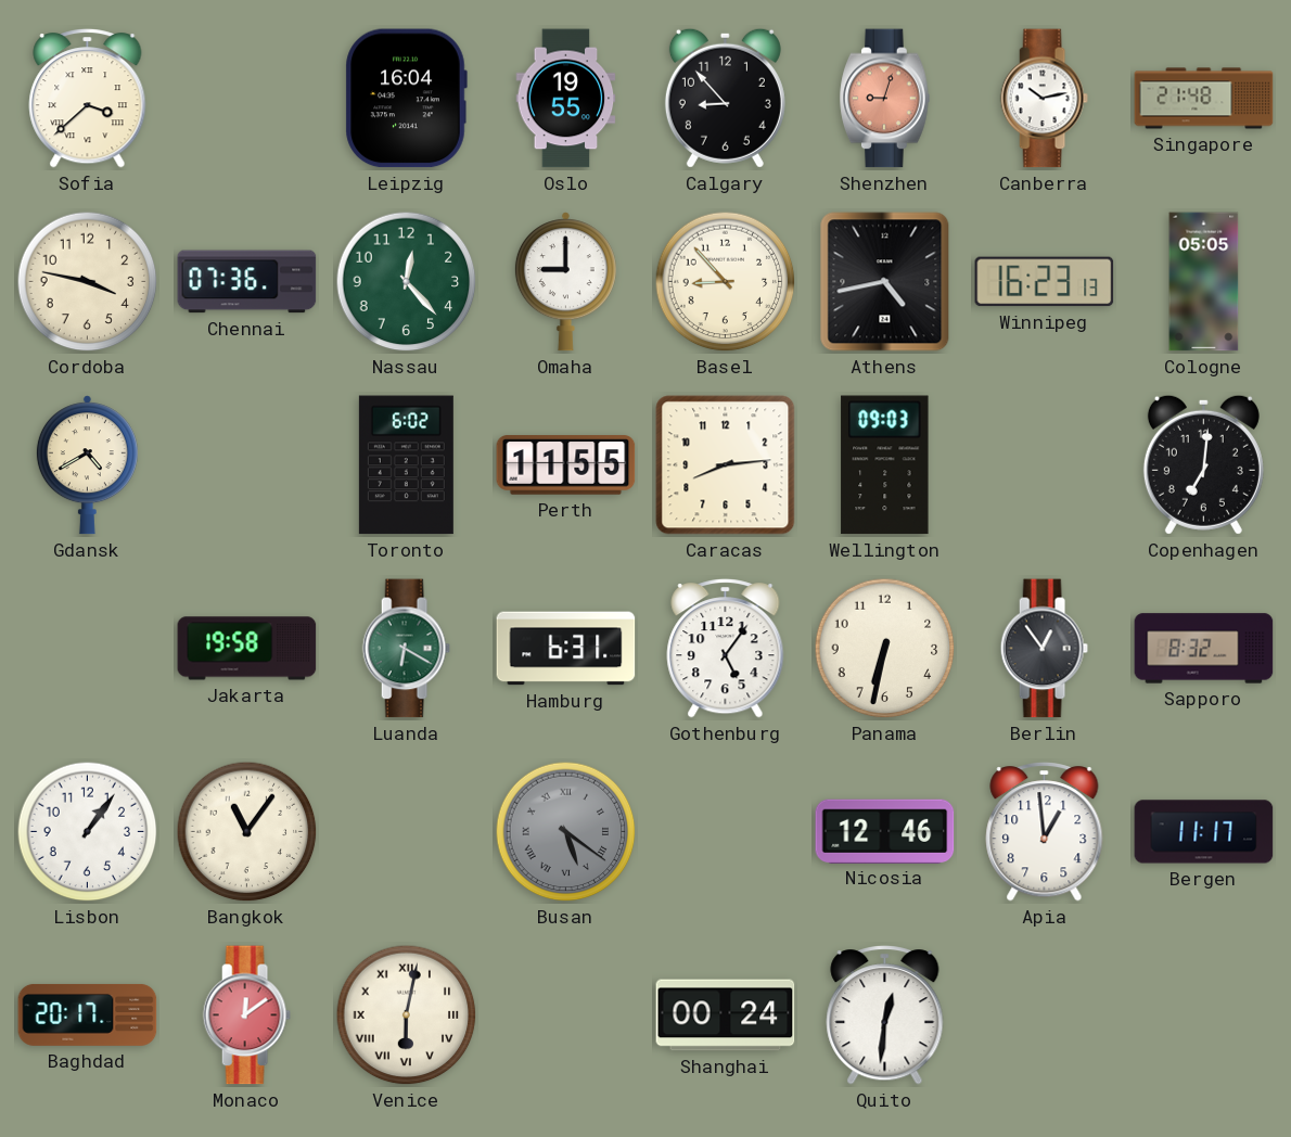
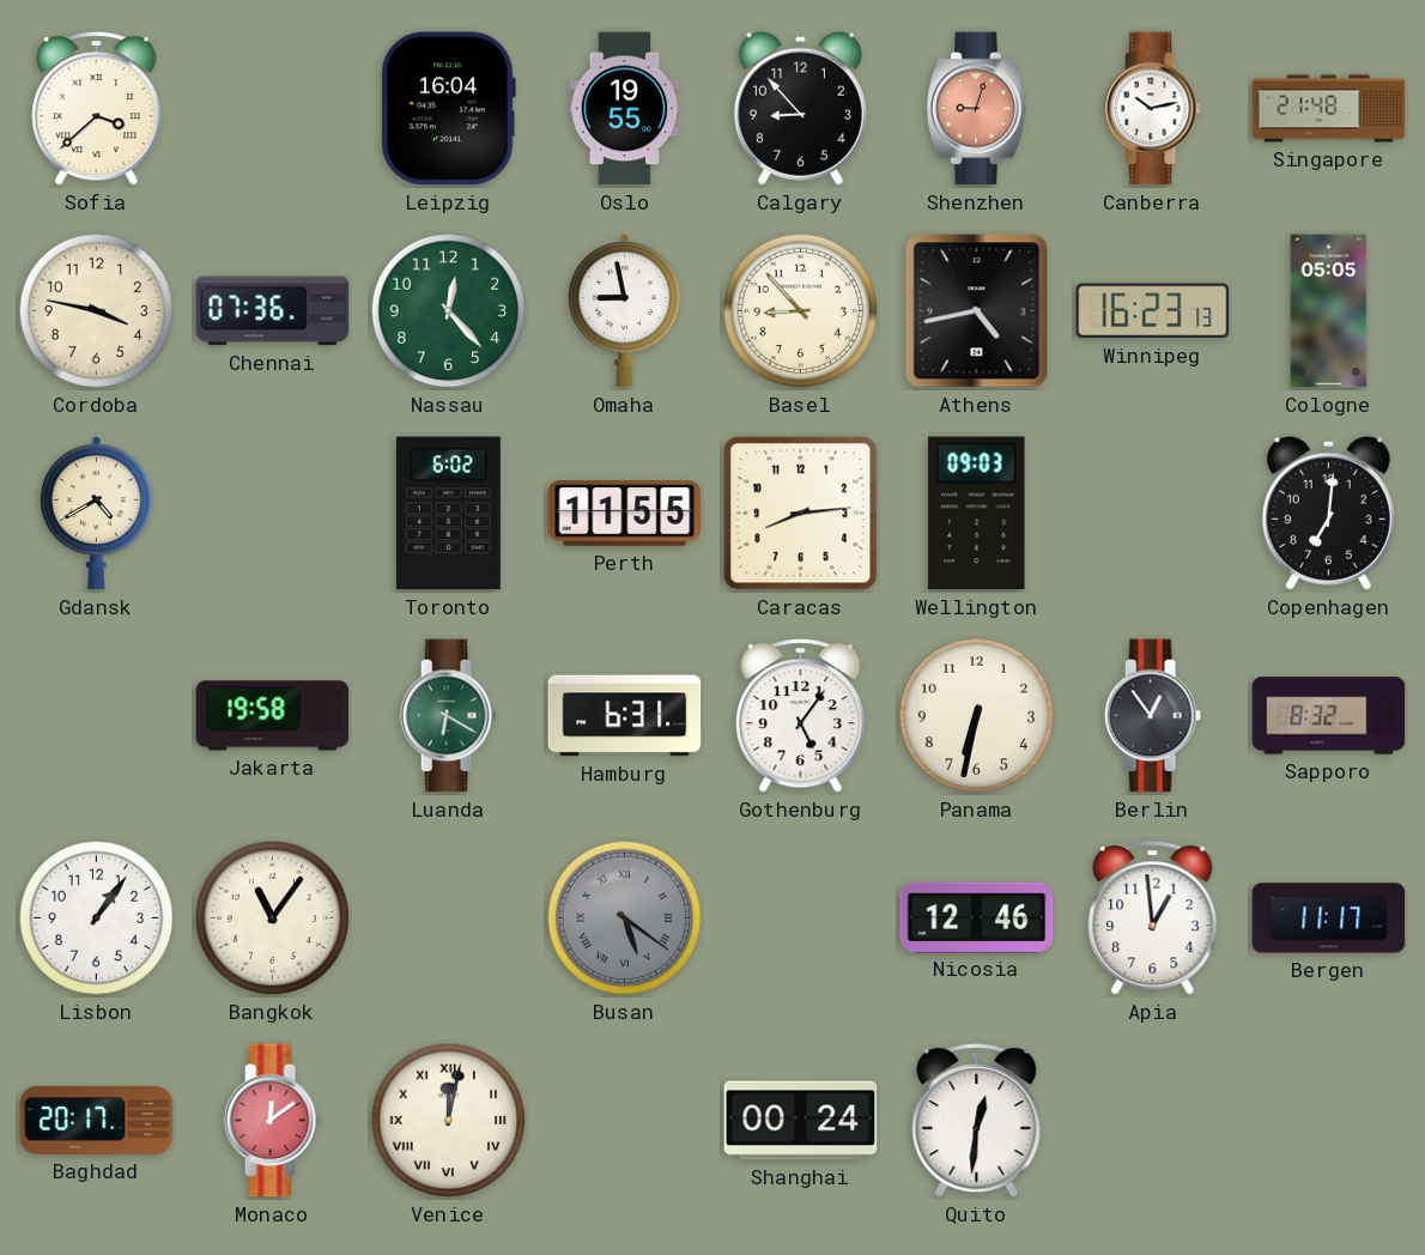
Omaha: 9:00 -> 8:58
Venice: 6:02 -> 12:02
